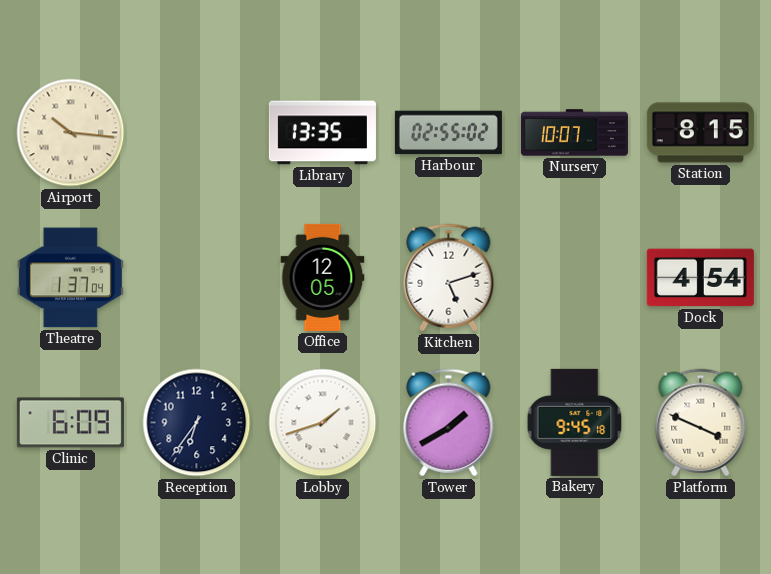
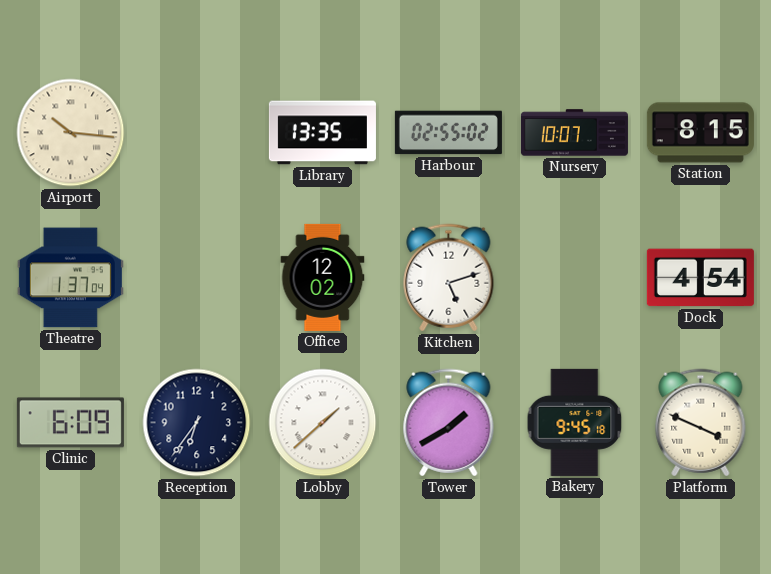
Office: 12:05 -> 12:02
Lobby: 1:42 -> 1:38
